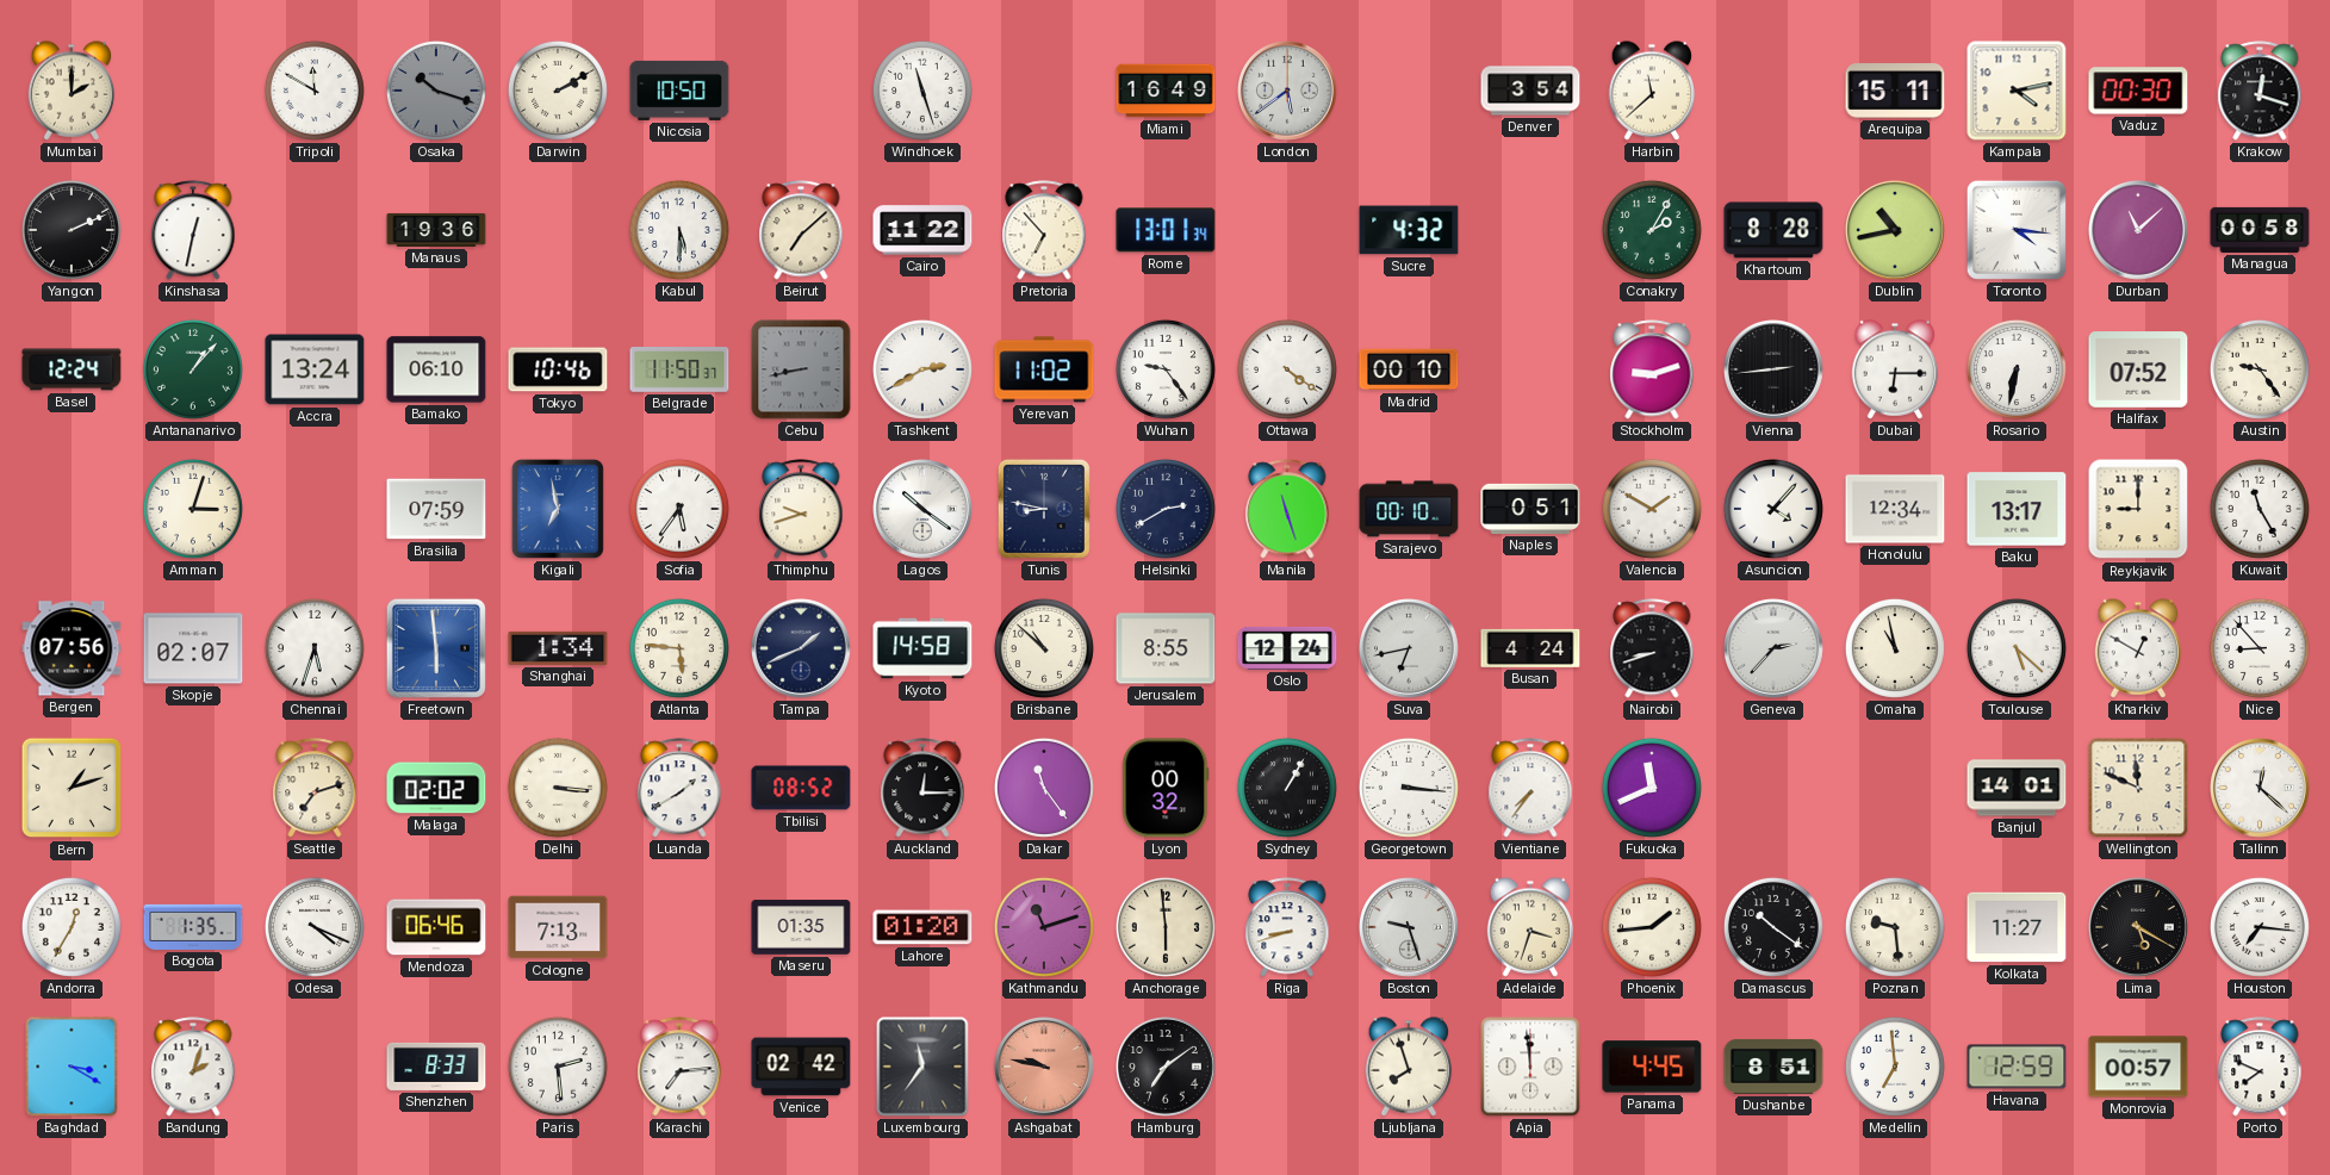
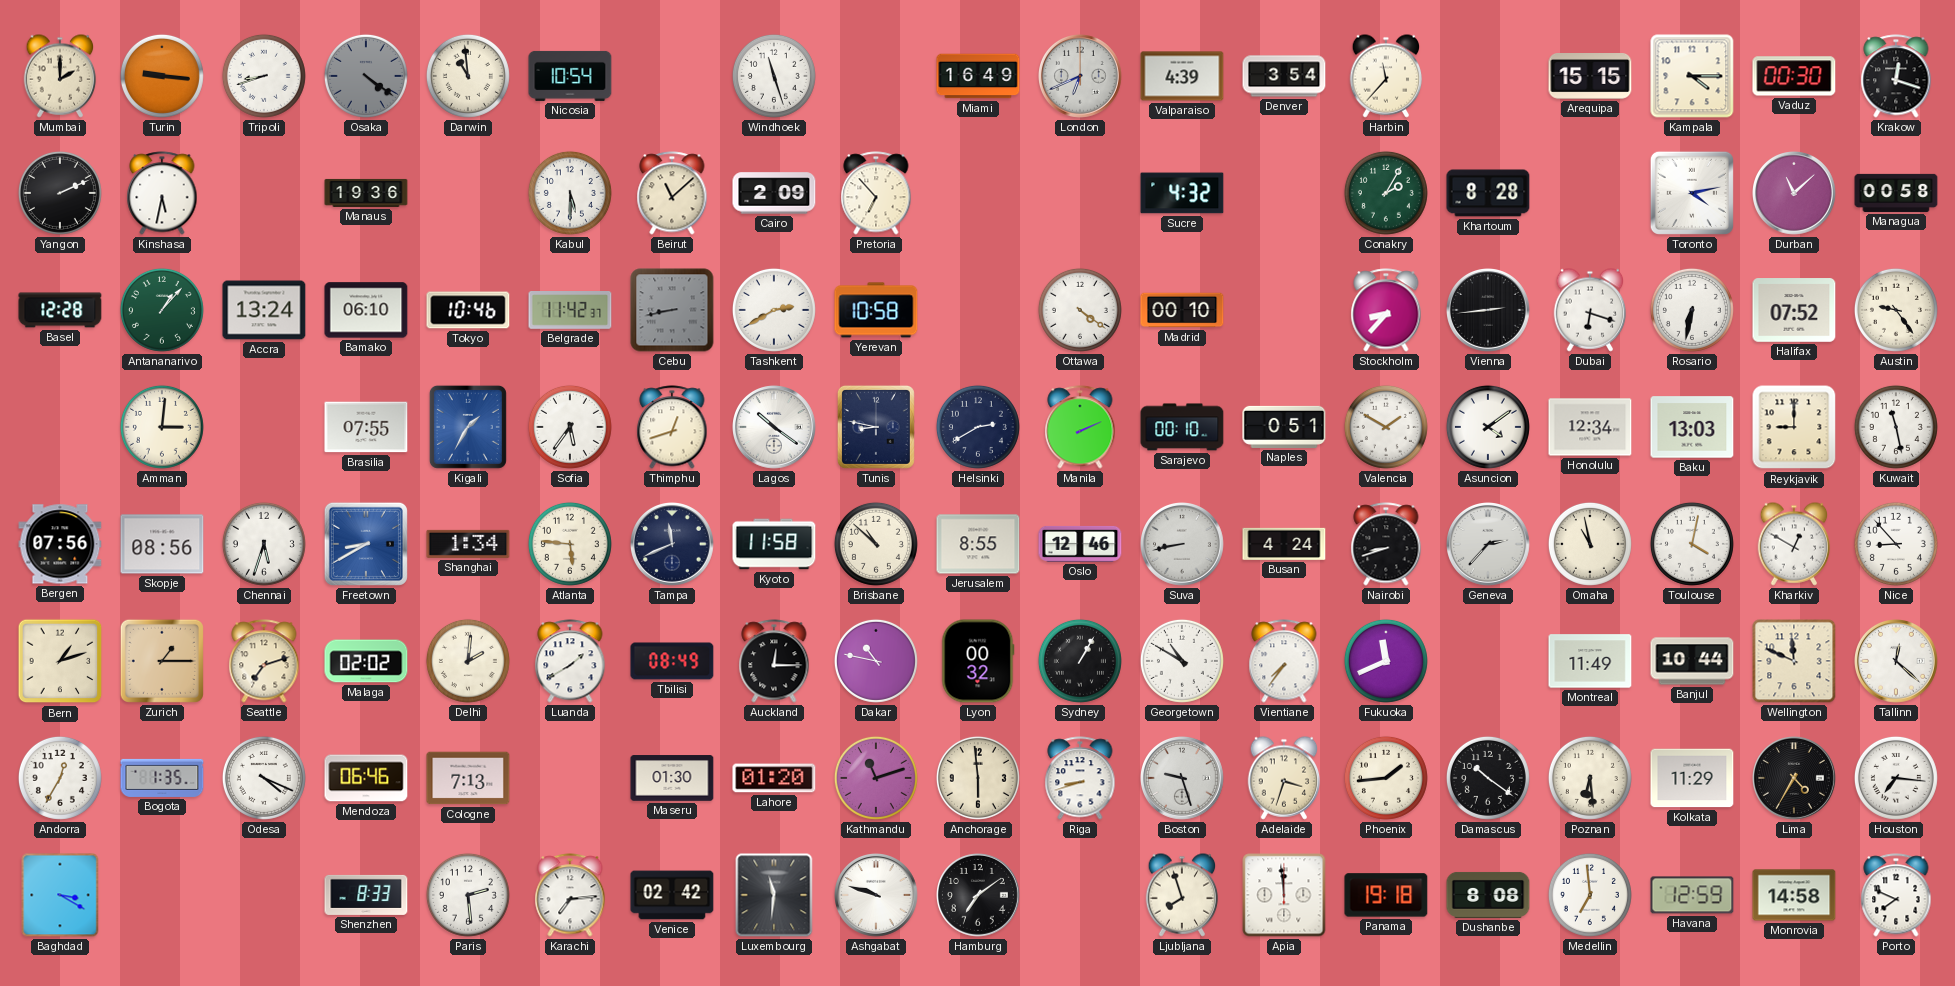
Turin: none -> 9:16
Tripoli: 11:50 -> 8:42
Osaka: 10:18 -> 4:21
Darwin: 2:10 -> 10:59
Nicosia: 10:50 -> 10:54
London: 5:39 -> 6:41
Valparaiso: none -> 4:39
Harbin: 11:38 -> 11:37
Arequipa: 15:11 -> 15:15
Kampala: 4:13 -> 4:15
Kinshasa: 12:32 -> 5:32
Beirut: 7:08 -> 11:08
Cairo: 11:22 -> 2:09
Rome: 13:01 -> none
Dublin: 10:43 -> none
Toronto: 4:16 -> 4:13
Basel: 12:24 -> 12:28
Belgrade: 11:50 -> 11:42
Yerevan: 11:02 -> 10:58
Wuhan: 9:24 -> none
Stockholm: 9:12 -> 8:37
Dubai: 6:15 -> 6:18
Amman: 3:03 -> 3:01
Brasilia: 07:59 -> 07:55
Kigali: 6:58 -> 1:35
Thimphu: 9:42 -> 12:42
Manila: 11:27 -> 2:11
Asuncion: 4:07 -> 4:09
Baku: 13:17 -> 13:03
Kuwait: 11:25 -> 11:28
Skopje: 02:07 -> 08:56
Freetown: 5:59 -> 8:40
Tampa: 1:41 -> 11:41
Kyoto: 14:58 -> 11:58
Oslo: 12:24 -> 12:46
Suva: 6:43 -> 8:43
Toulouse: 5:22 -> 4:02
Zurich: none -> 1:15
Delhi: 3:16 -> 2:01
Tbilisi: 08:52 -> 08:49
Dakar: 11:24 -> 10:47
Georgetown: 3:16 -> 10:50
Montreal: none -> 11:49
Banjul: 14:01 -> 10:44
Maseru: 01:35 -> 01:30
Poznan: 9:29 -> 6:29
Kolkata: 11:27 -> 11:29
Lima: 5:20 -> 4:35
Bandung: 2:03 -> none
Luxembourg: 11:36 -> 11:31
Ashgabat: 9:47 -> 9:48
Ashgabat dial: salmon -> white
Panama: 4:45 -> 19:18
Dushanbe: 8:51 -> 8:08
Monrovia: 00:57 -> 14:58
